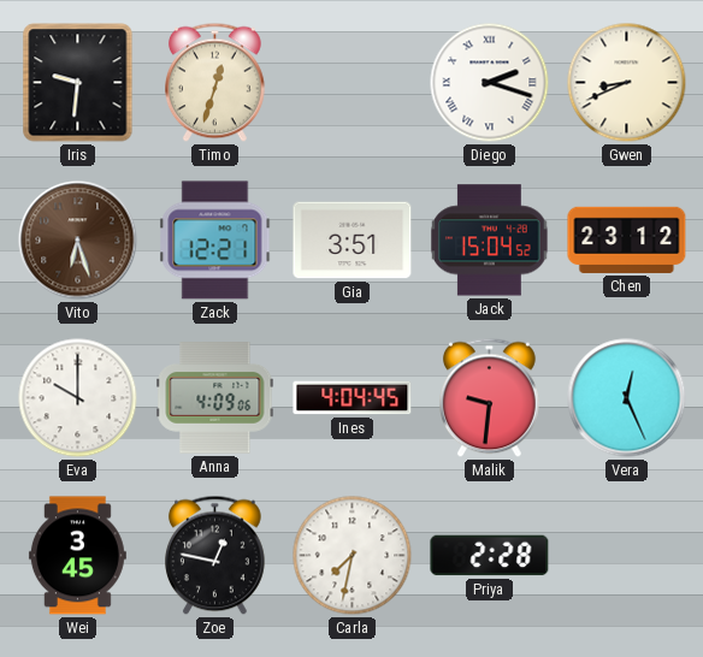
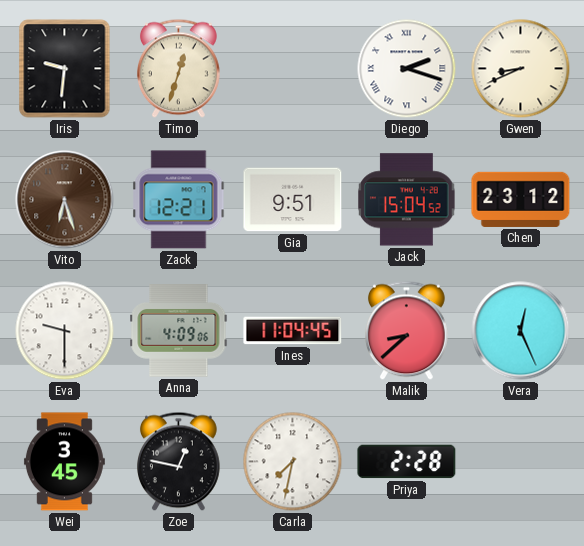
Gia: 3:51 -> 9:51
Eva: 10:00 -> 9:30
Ines: 4:04 -> 11:04
Malik: 9:31 -> 8:38
